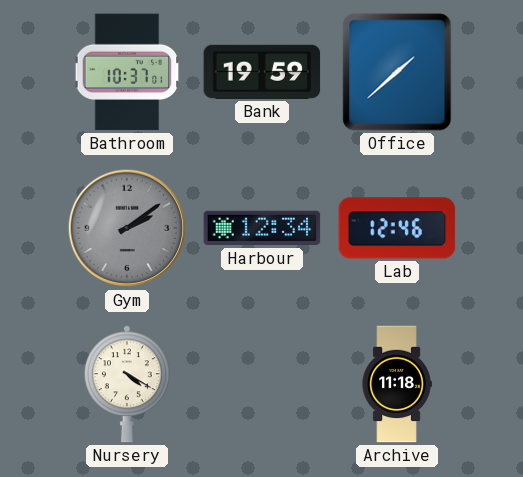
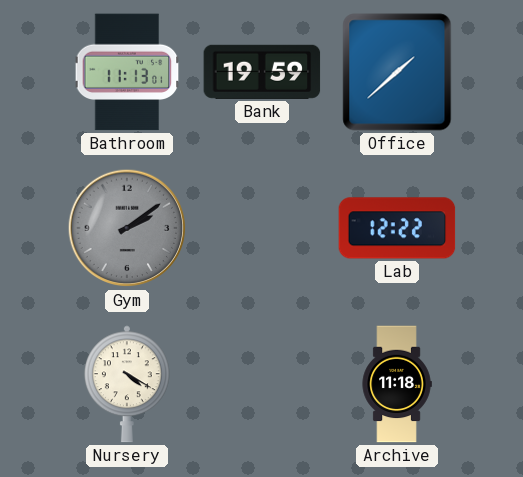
Bathroom: 10:37 -> 11:13
Harbour: 12:34 -> none
Lab: 12:46 -> 12:22
